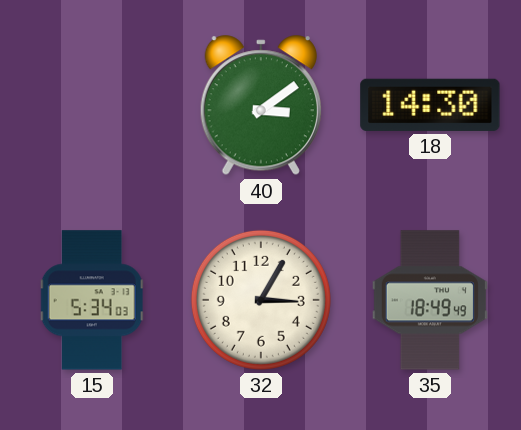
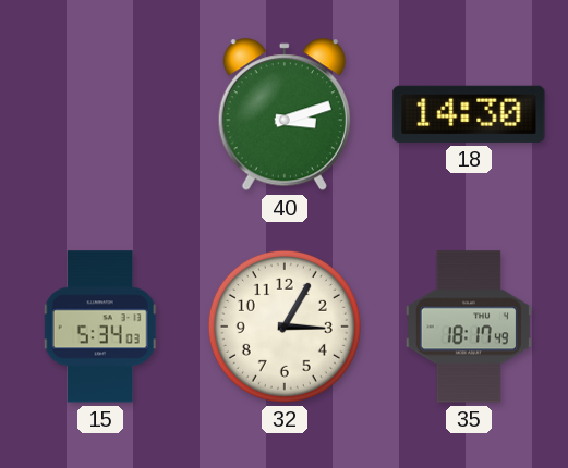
40: 3:09 -> 3:12
35: 18:49 -> 18:17
